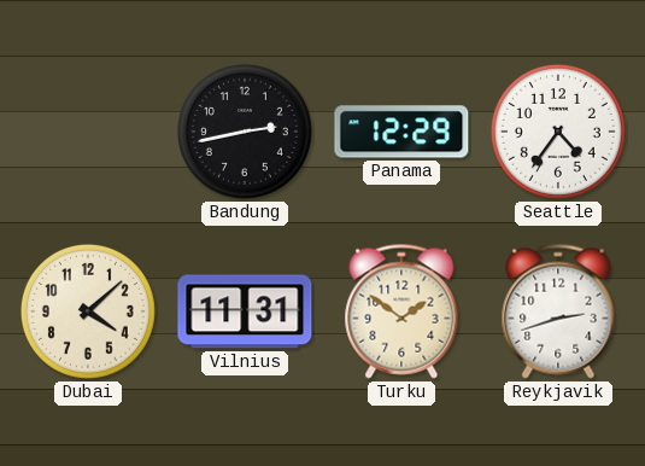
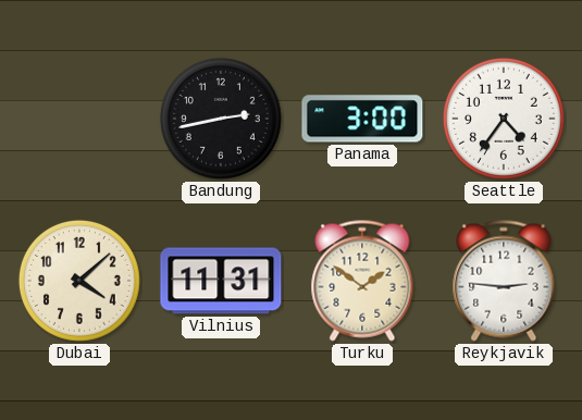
Panama: 12:29 -> 3:00
Reykjavik: 2:42 -> 2:46
